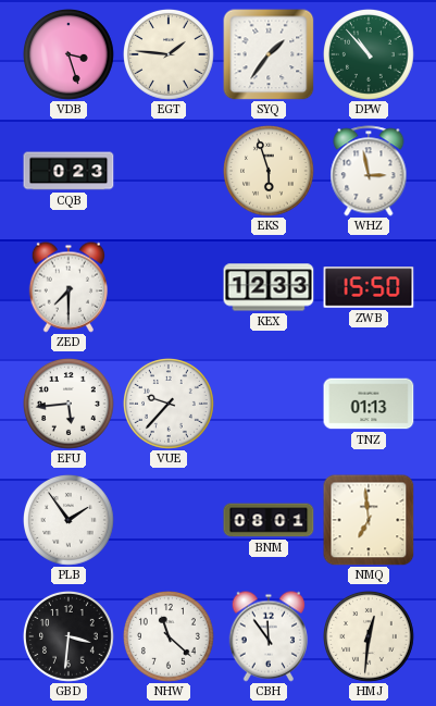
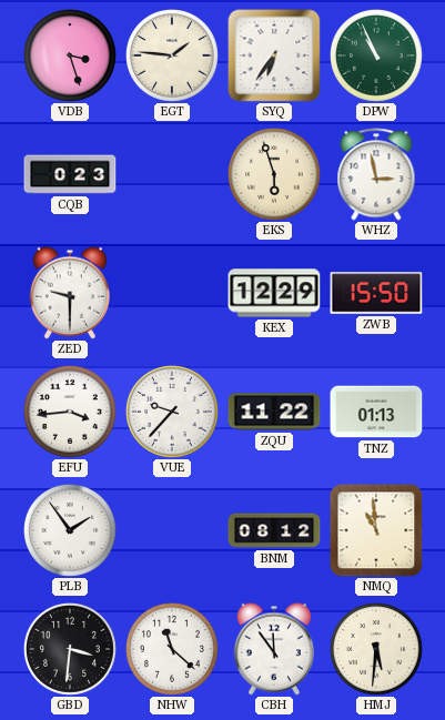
SYQ: 1:36 -> 6:36
DPW: 10:53 -> 10:56
ZED: 7:30 -> 9:30
KEX: 12:33 -> 12:29
EFU: 5:44 -> 3:44
ZQU: none -> 11:22
BNM: 08:01 -> 08:12
NMQ: 6:59 -> 10:59
HMJ: 12:31 -> 5:31
